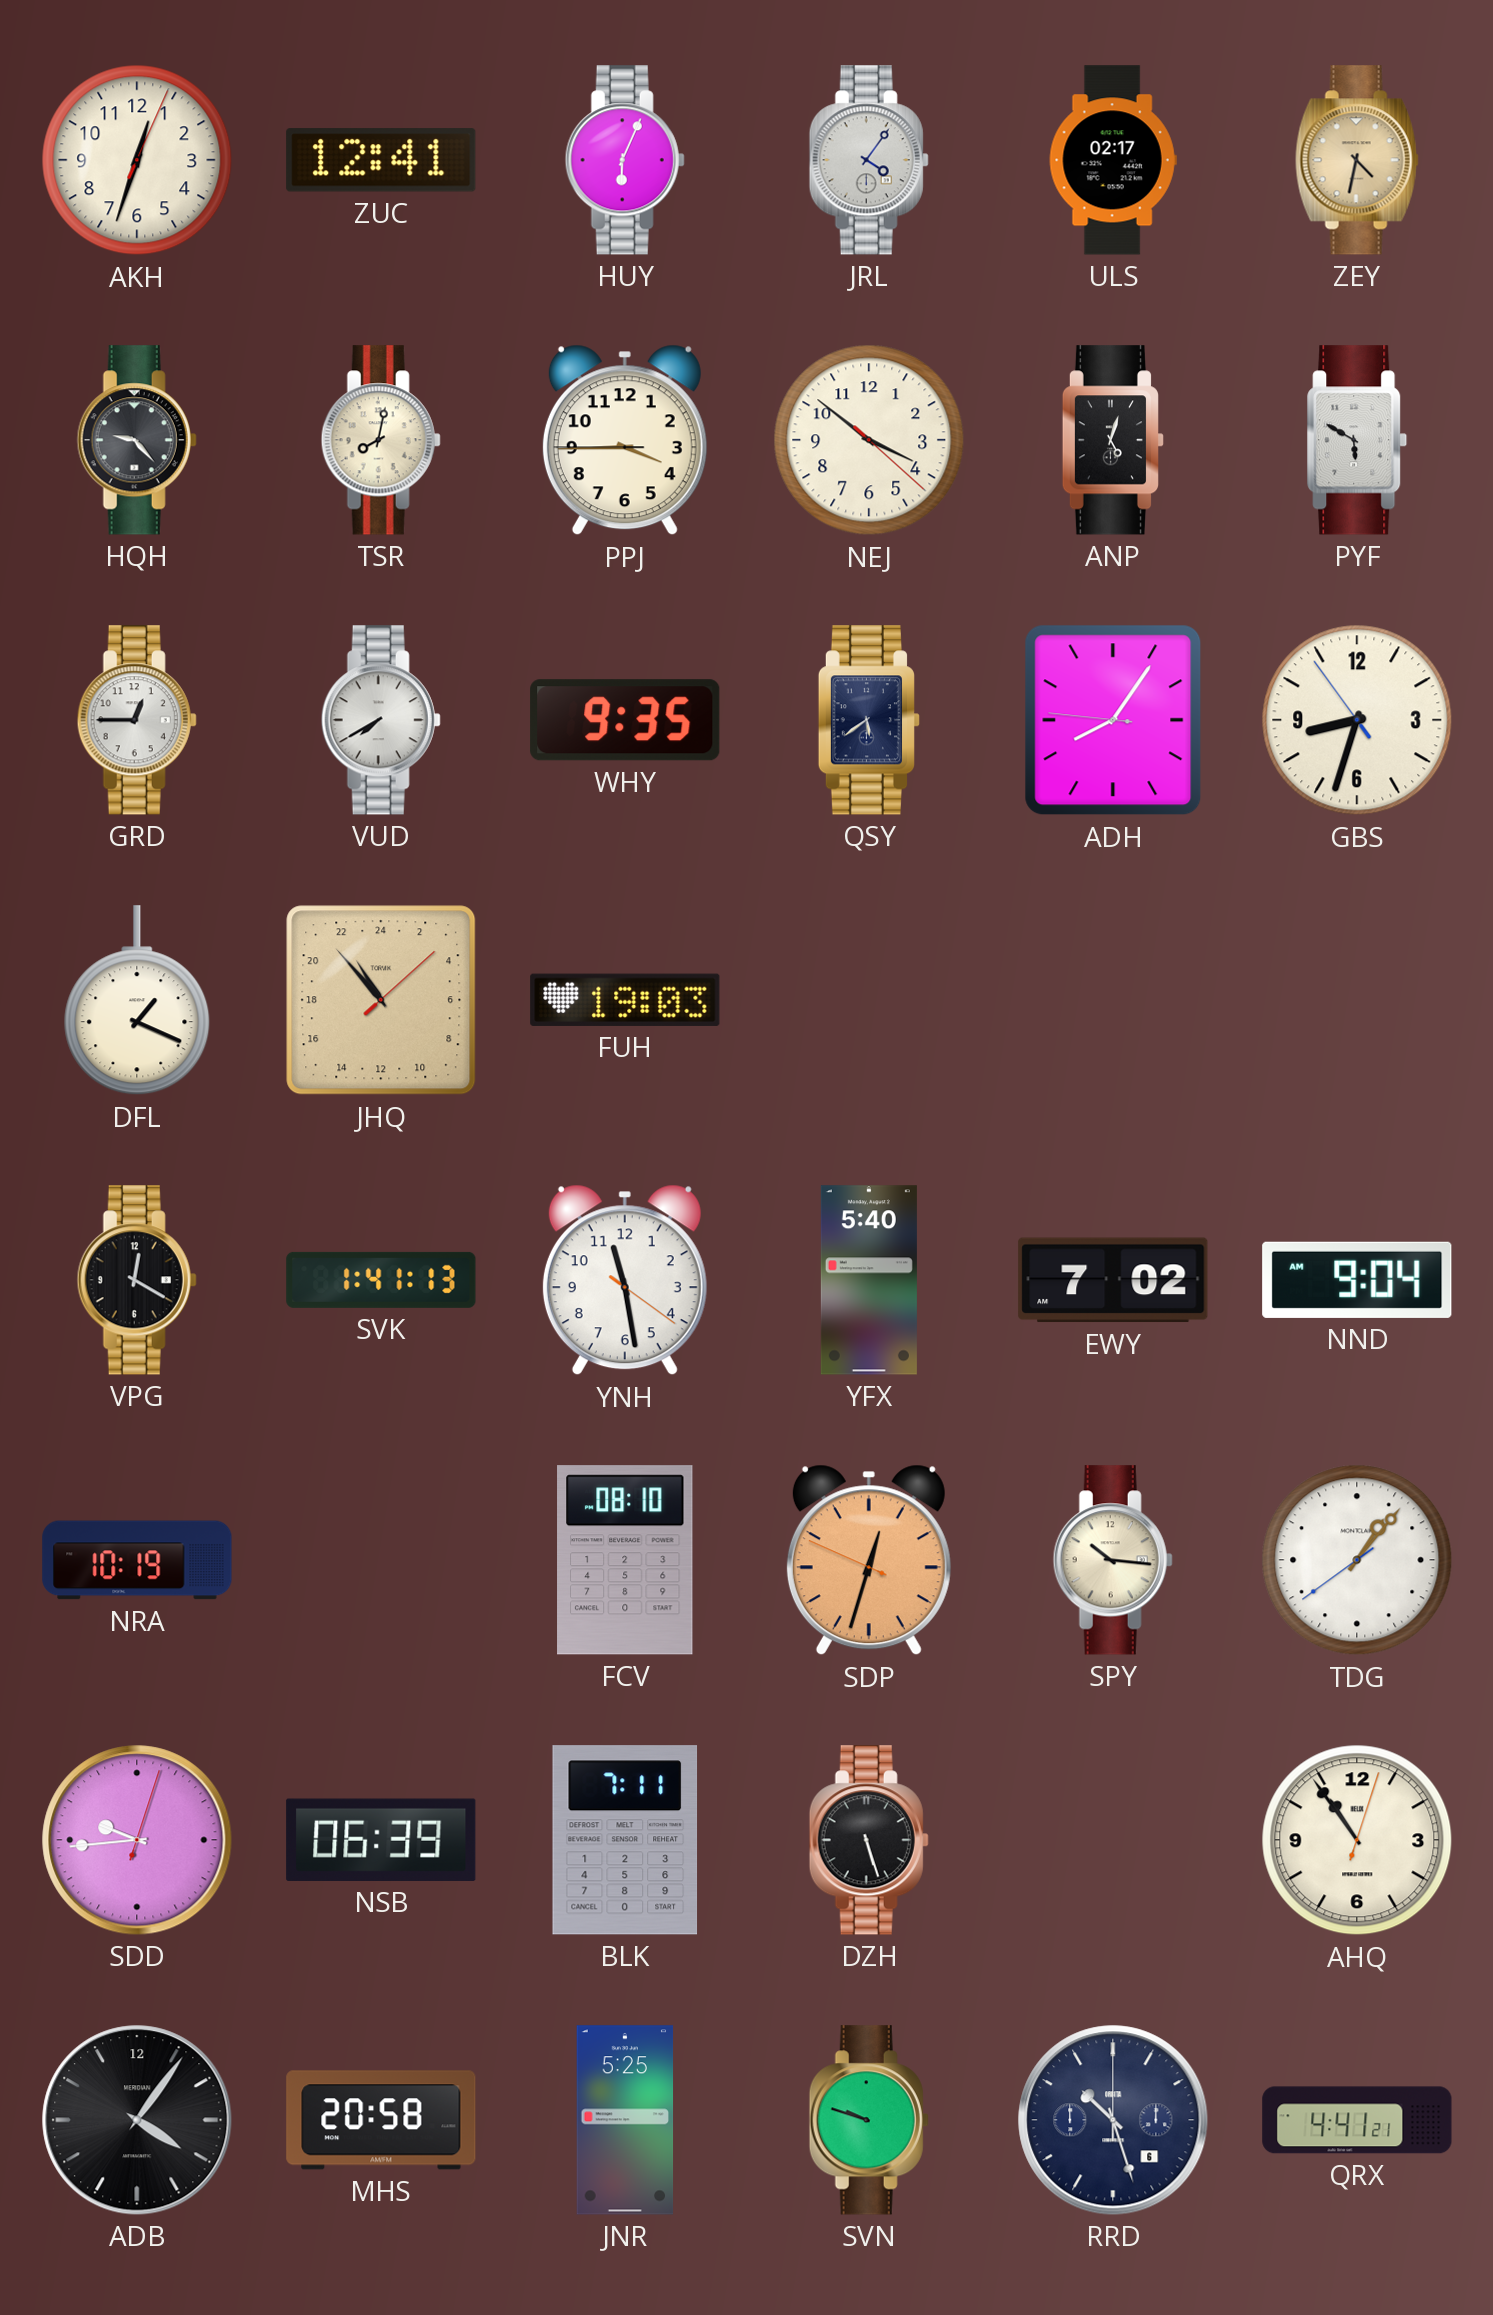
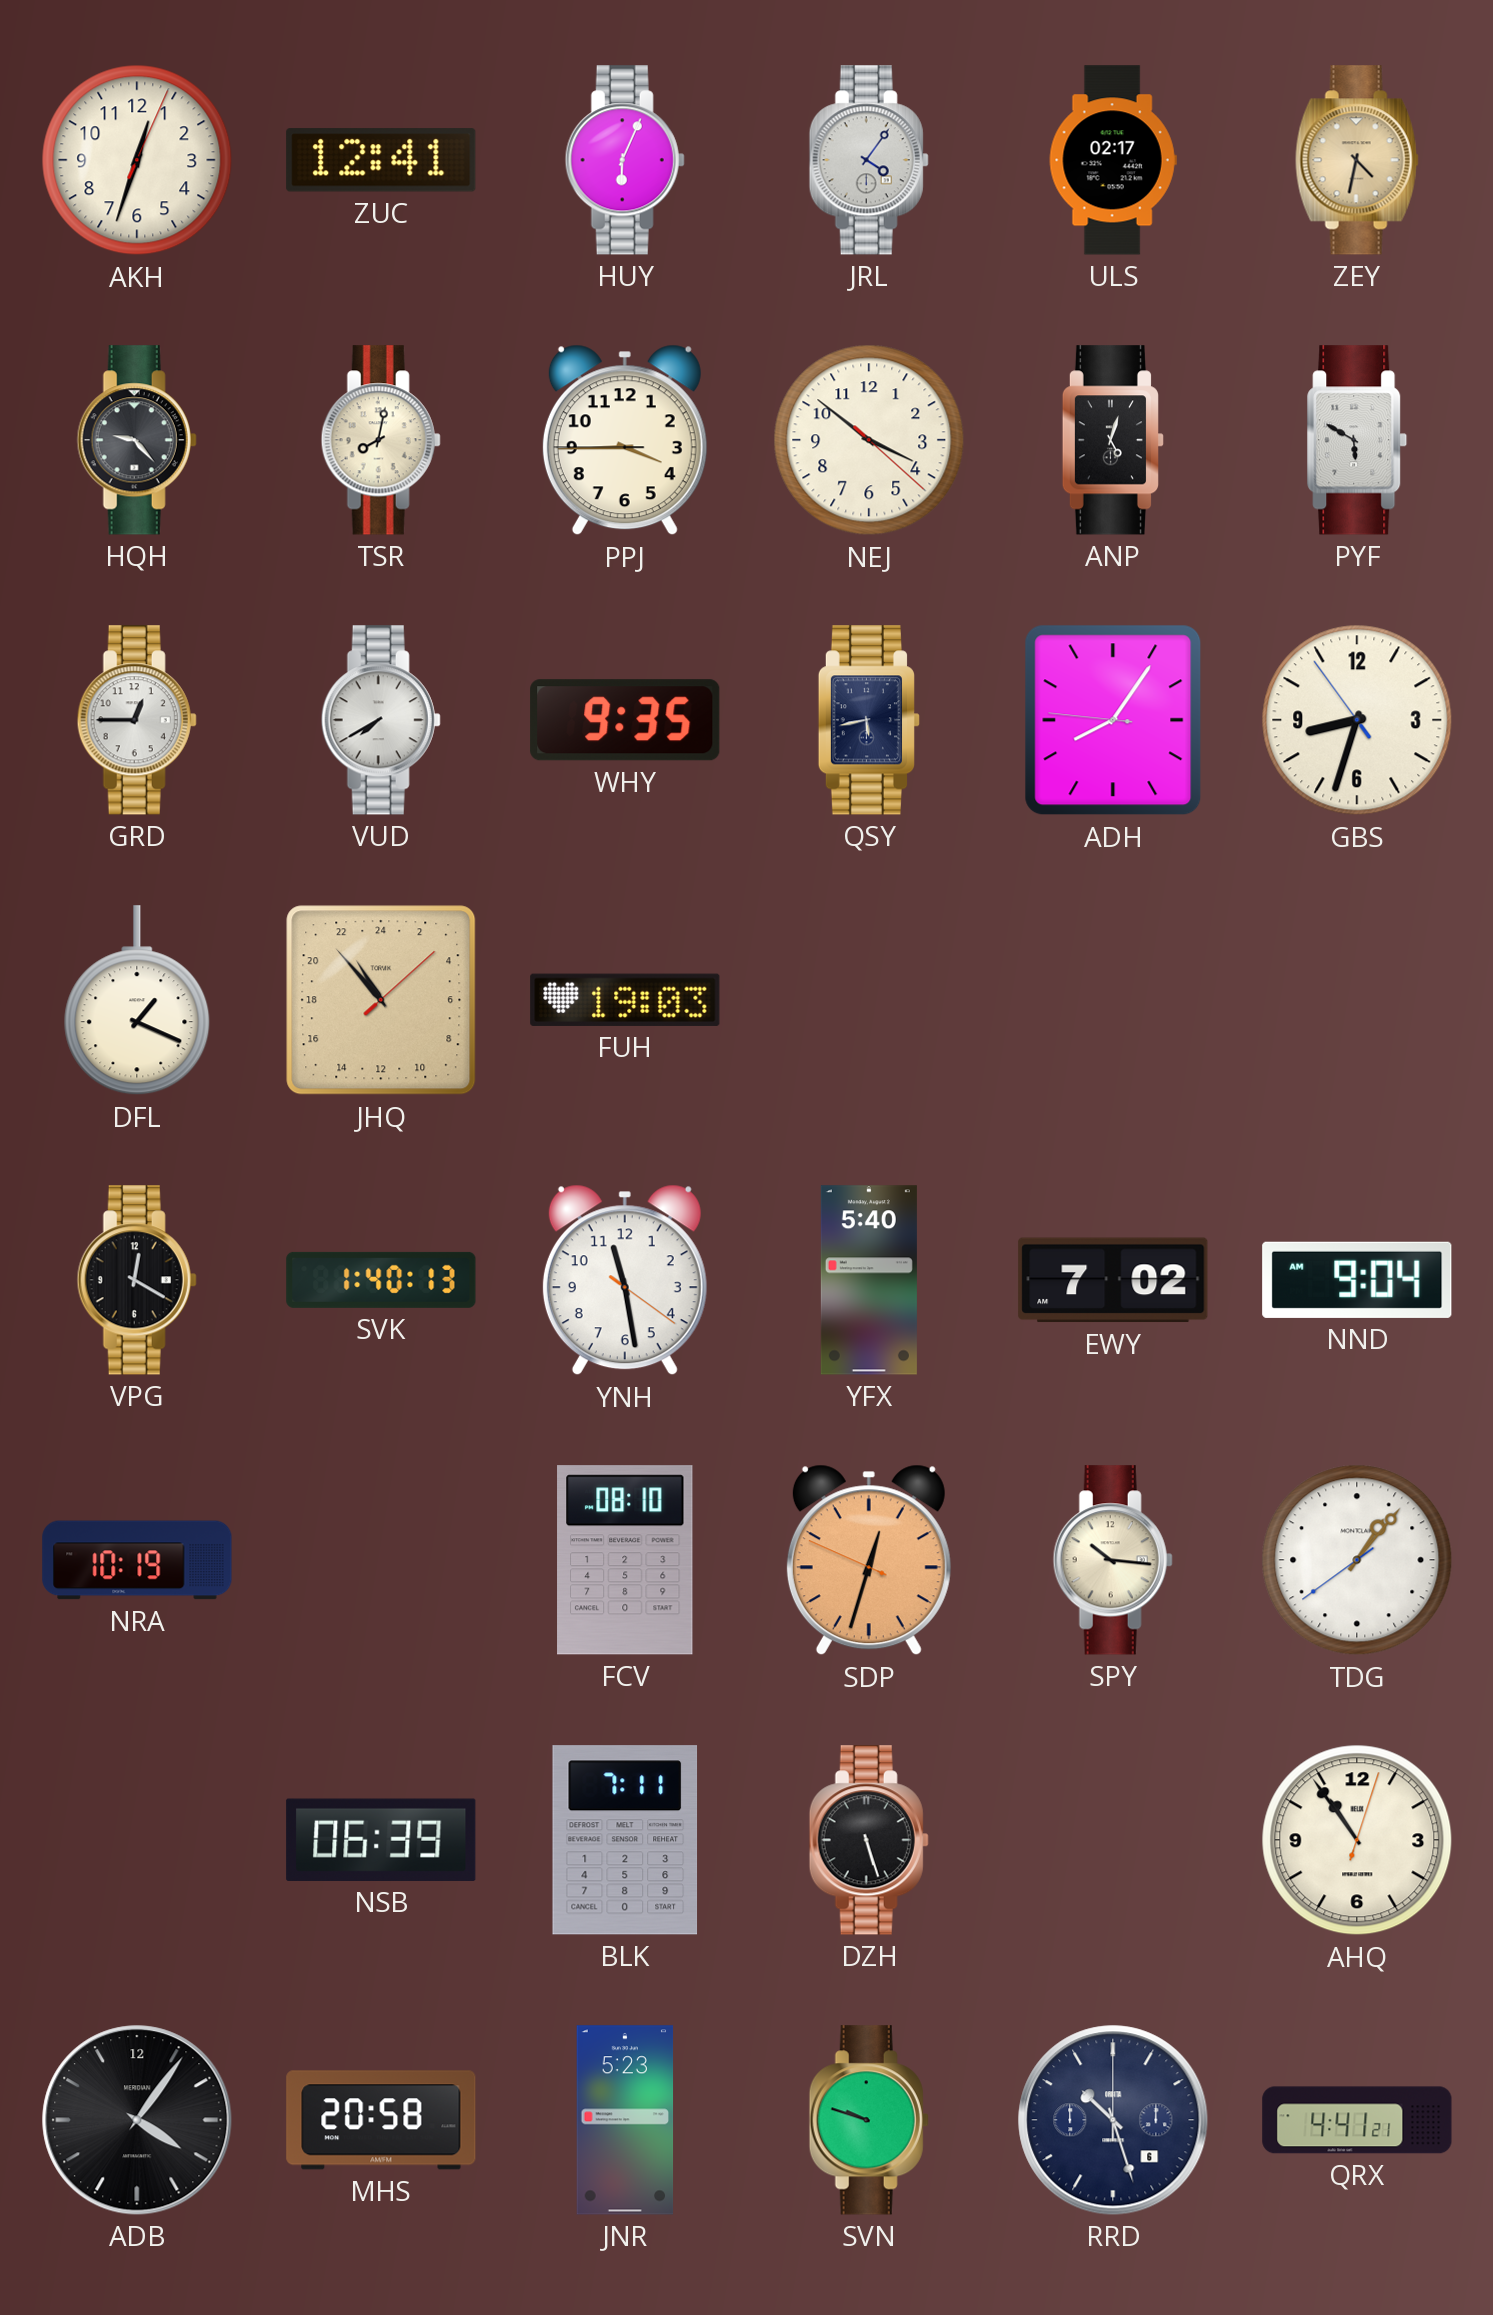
QSY: 5:39 -> 5:43
SVK: 1:41 -> 1:40
SDD: 9:44 -> none
JNR: 5:25 -> 5:23
